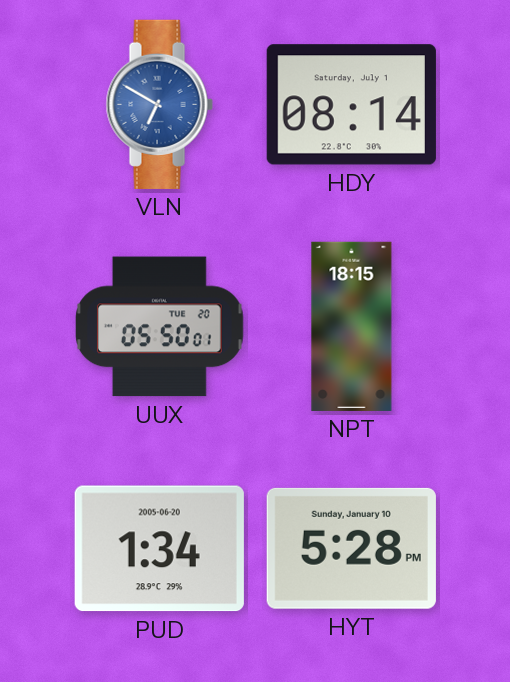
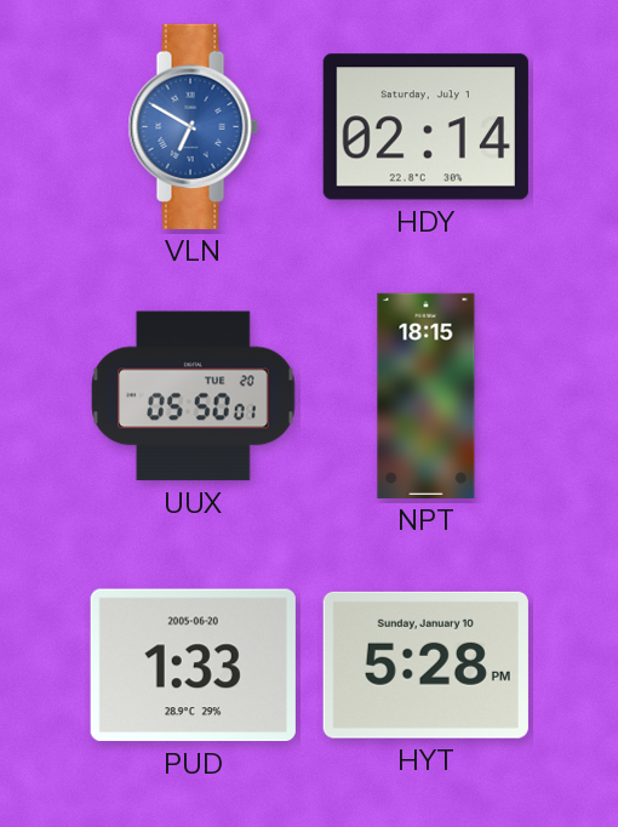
HDY: 08:14 -> 02:14
PUD: 1:34 -> 1:33
